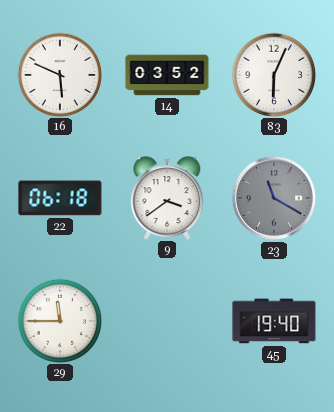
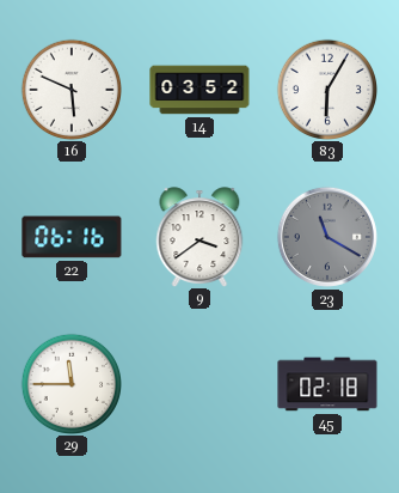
83: 6:04 -> 6:05
22: 06:18 -> 06:16
45: 19:40 -> 02:18
